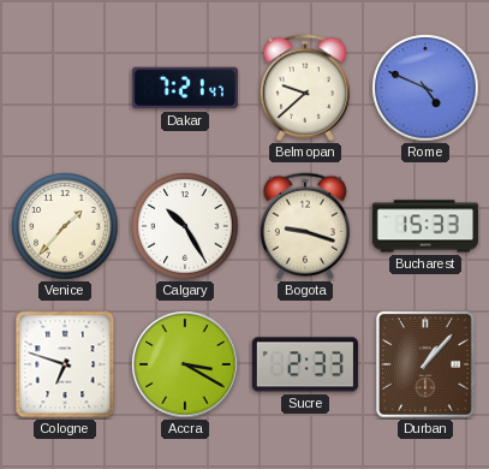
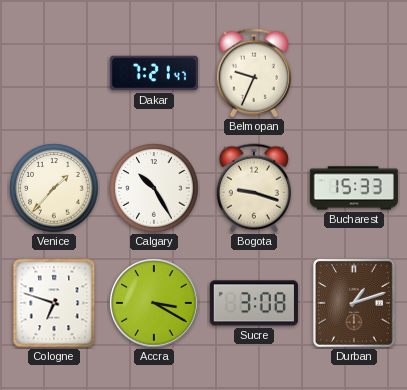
Belmopan: 9:38 -> 9:34
Rome: 4:49 -> none
Sucre: 2:33 -> 3:08
Durban: 1:07 -> 1:12
